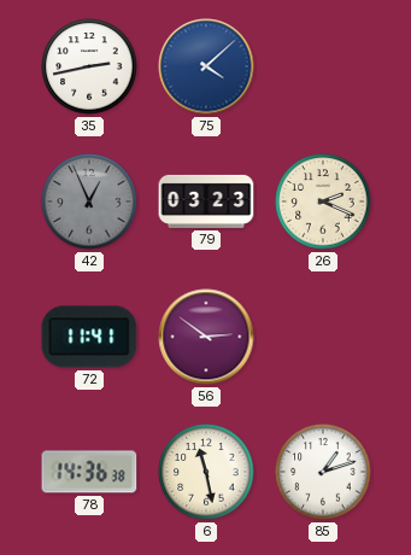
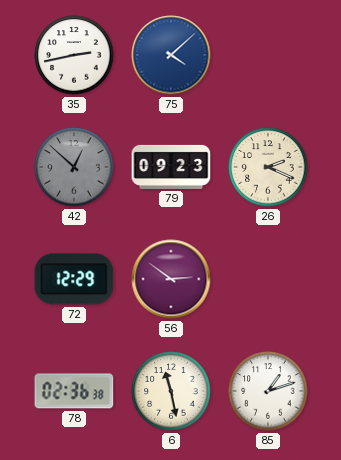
42: 12:56 -> 12:52
79: 03:23 -> 09:23
72: 11:41 -> 12:29
78: 14:36 -> 02:36
